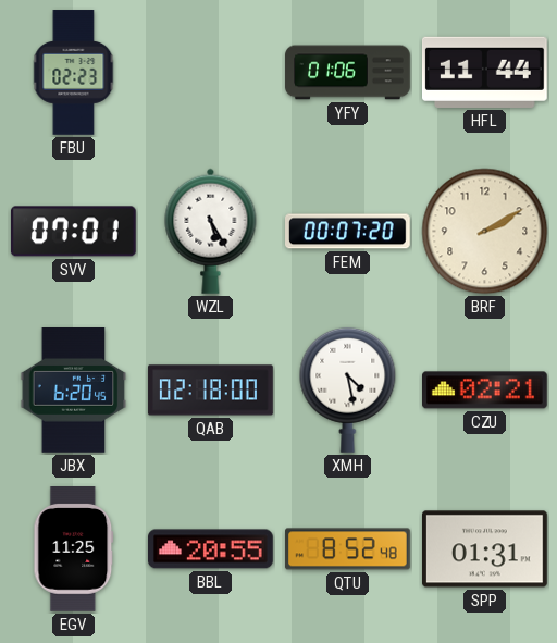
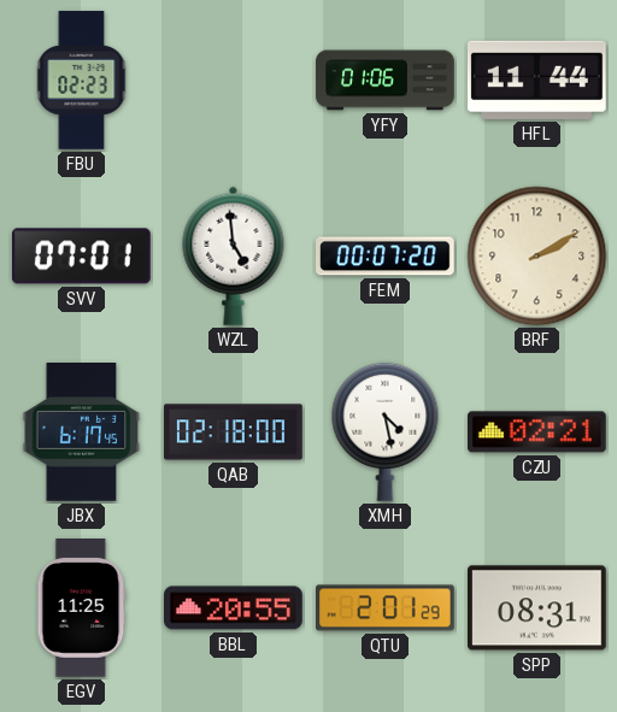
WZL: 5:25 -> 4:59
JBX: 6:20 -> 6:17
QTU: 8:52 -> 2:01
SPP: 01:31 -> 08:31
